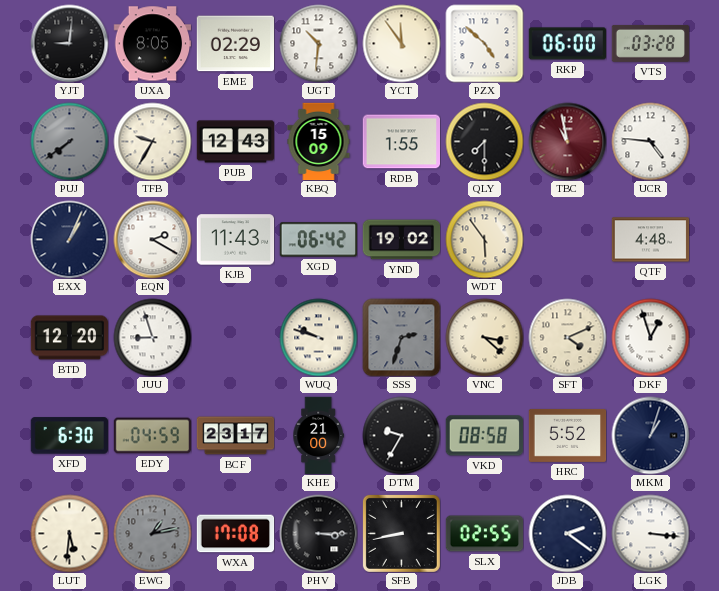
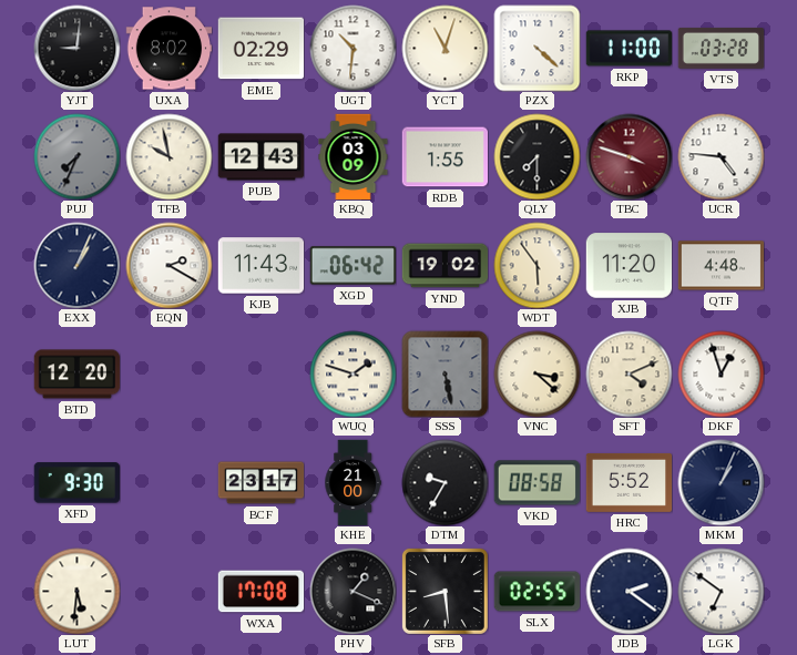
UXA: 8:05 -> 8:02
YCT: 11:54 -> 11:03
PZX: 4:52 -> 4:22
RKP: 06:00 -> 11:00
PUJ: 7:39 -> 7:34
TFB: 9:35 -> 9:58
KBQ: 15:09 -> 03:09
TBC: 10:58 -> 3:48
XJB: none -> 11:20
JUU: 8:57 -> none
WUQ: 9:48 -> 1:48
SSS: 2:33 -> 5:28
XFD: 6:30 -> 9:30
EDY: 04:59 -> none
MKM: 1:03 -> 1:04
EWG: 1:13 -> none
PHV: 3:15 -> 1:19
SFB: 8:43 -> 8:29
LGK: 3:16 -> 6:51
